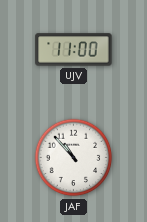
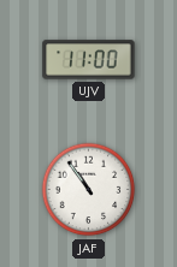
JAF: 10:53 -> 10:54
